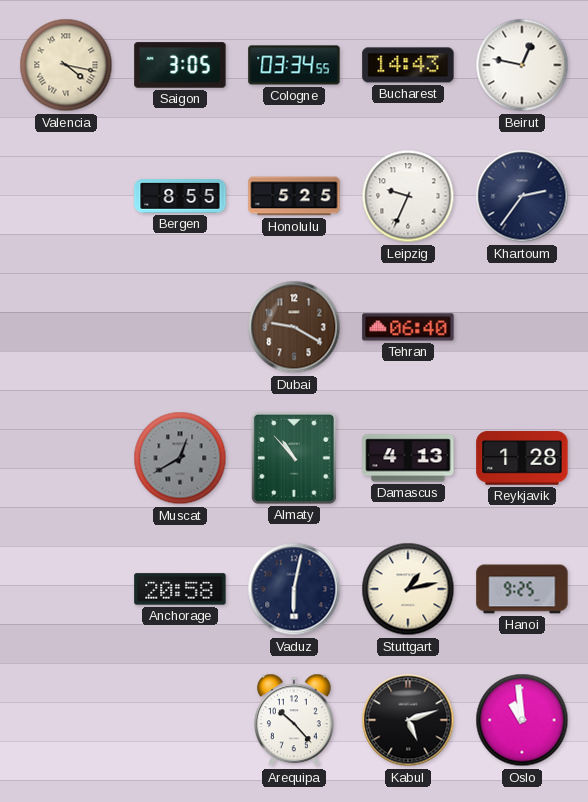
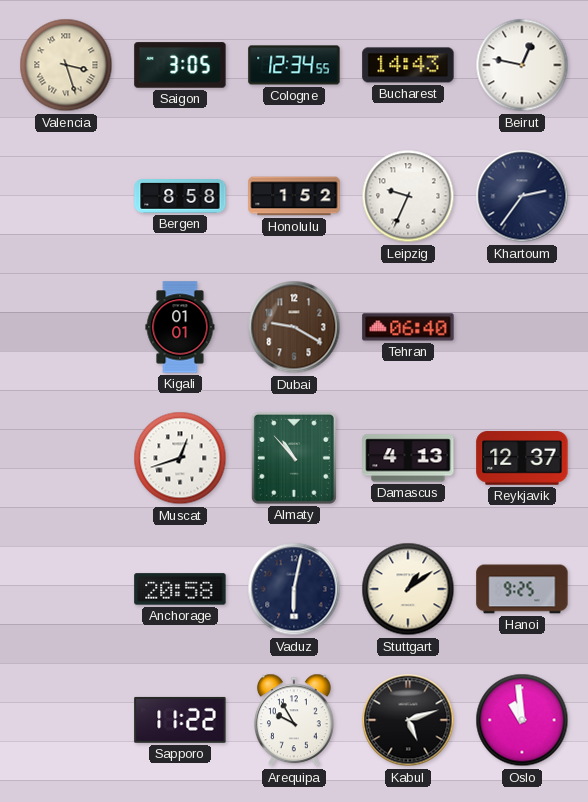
Valencia: 4:17 -> 3:27
Cologne: 03:34 -> 12:34
Bergen: 8:55 -> 8:58
Honolulu: 5:25 -> 1:52
Kigali: none -> 01:01
Muscat: 12:40 -> 12:42
Muscat dial: grey -> white
Reykjavik: 1:28 -> 12:37
Stuttgart: 1:13 -> 1:09
Sapporo: none -> 11:22
Arequipa: 10:23 -> 9:55
